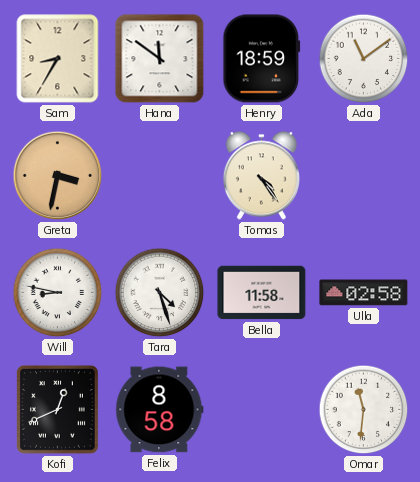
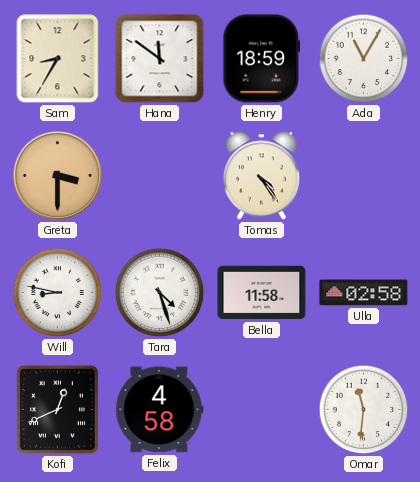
Ada: 11:09 -> 11:05
Greta: 3:32 -> 3:30
Felix: 8:58 -> 4:58
